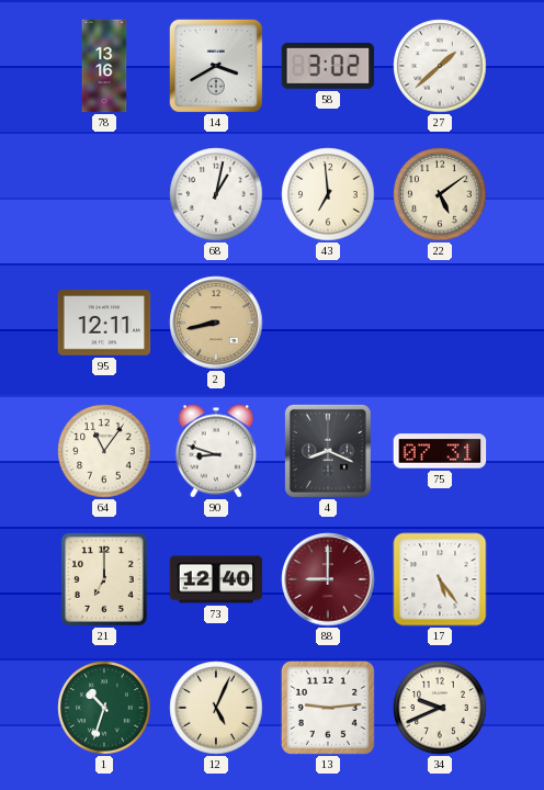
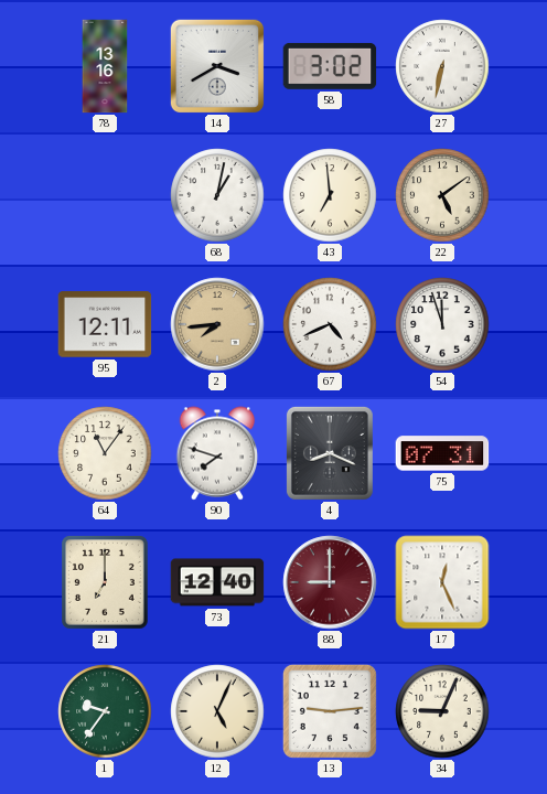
27: 1:38 -> 6:32
2: 8:43 -> 7:44
67: none -> 4:41
54: none -> 11:57
90: 8:48 -> 7:48
17: 5:24 -> 12:26
1: 10:33 -> 9:36
34: 9:41 -> 9:04
